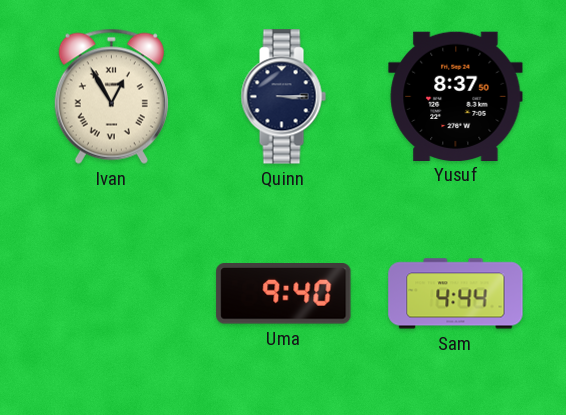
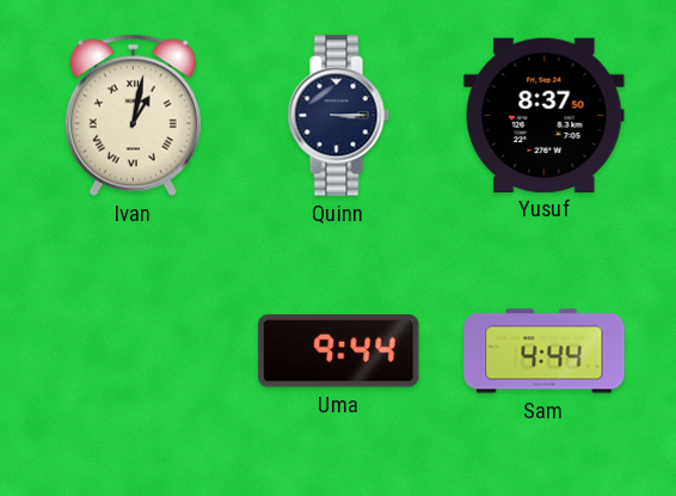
Ivan: 12:55 -> 1:02
Uma: 9:40 -> 9:44
